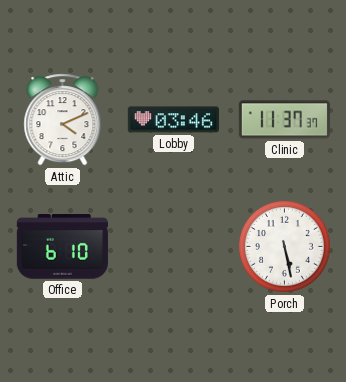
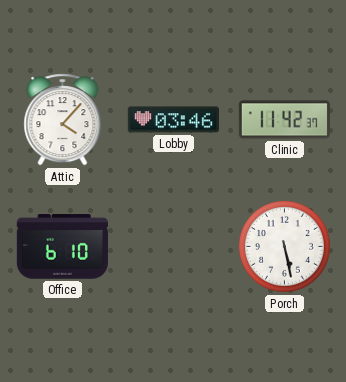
Attic: 4:11 -> 4:07
Clinic: 11:37 -> 11:42
